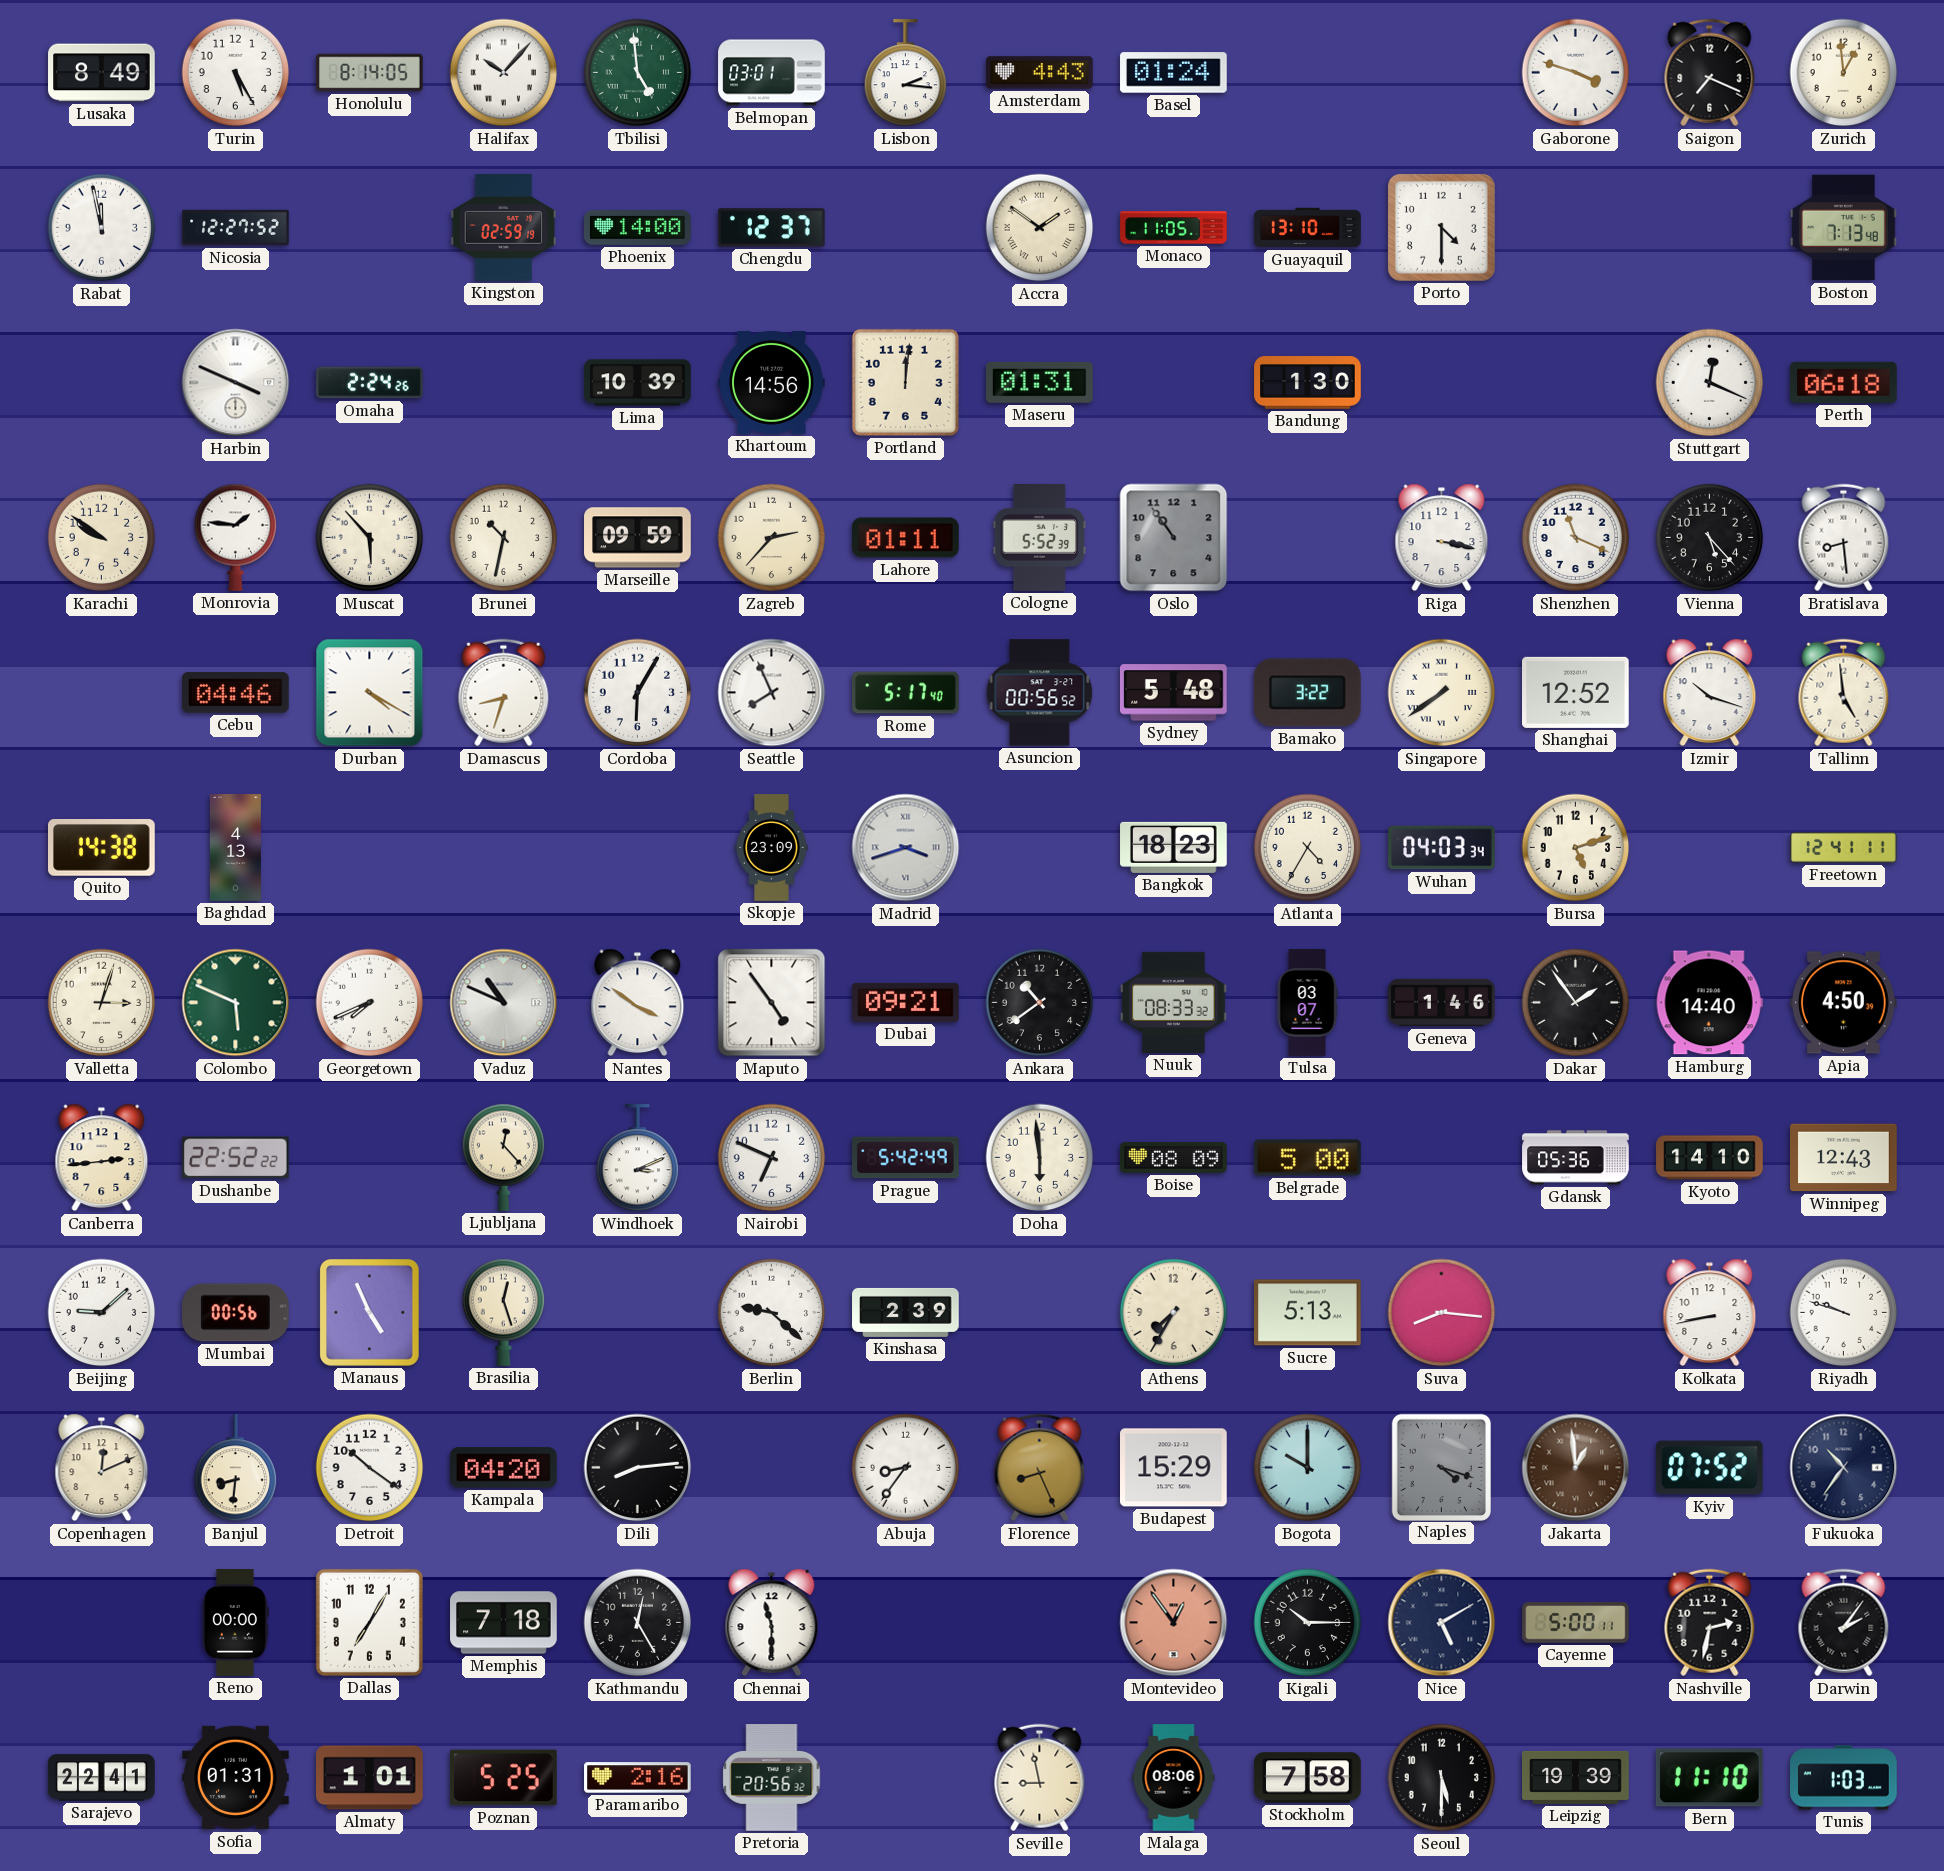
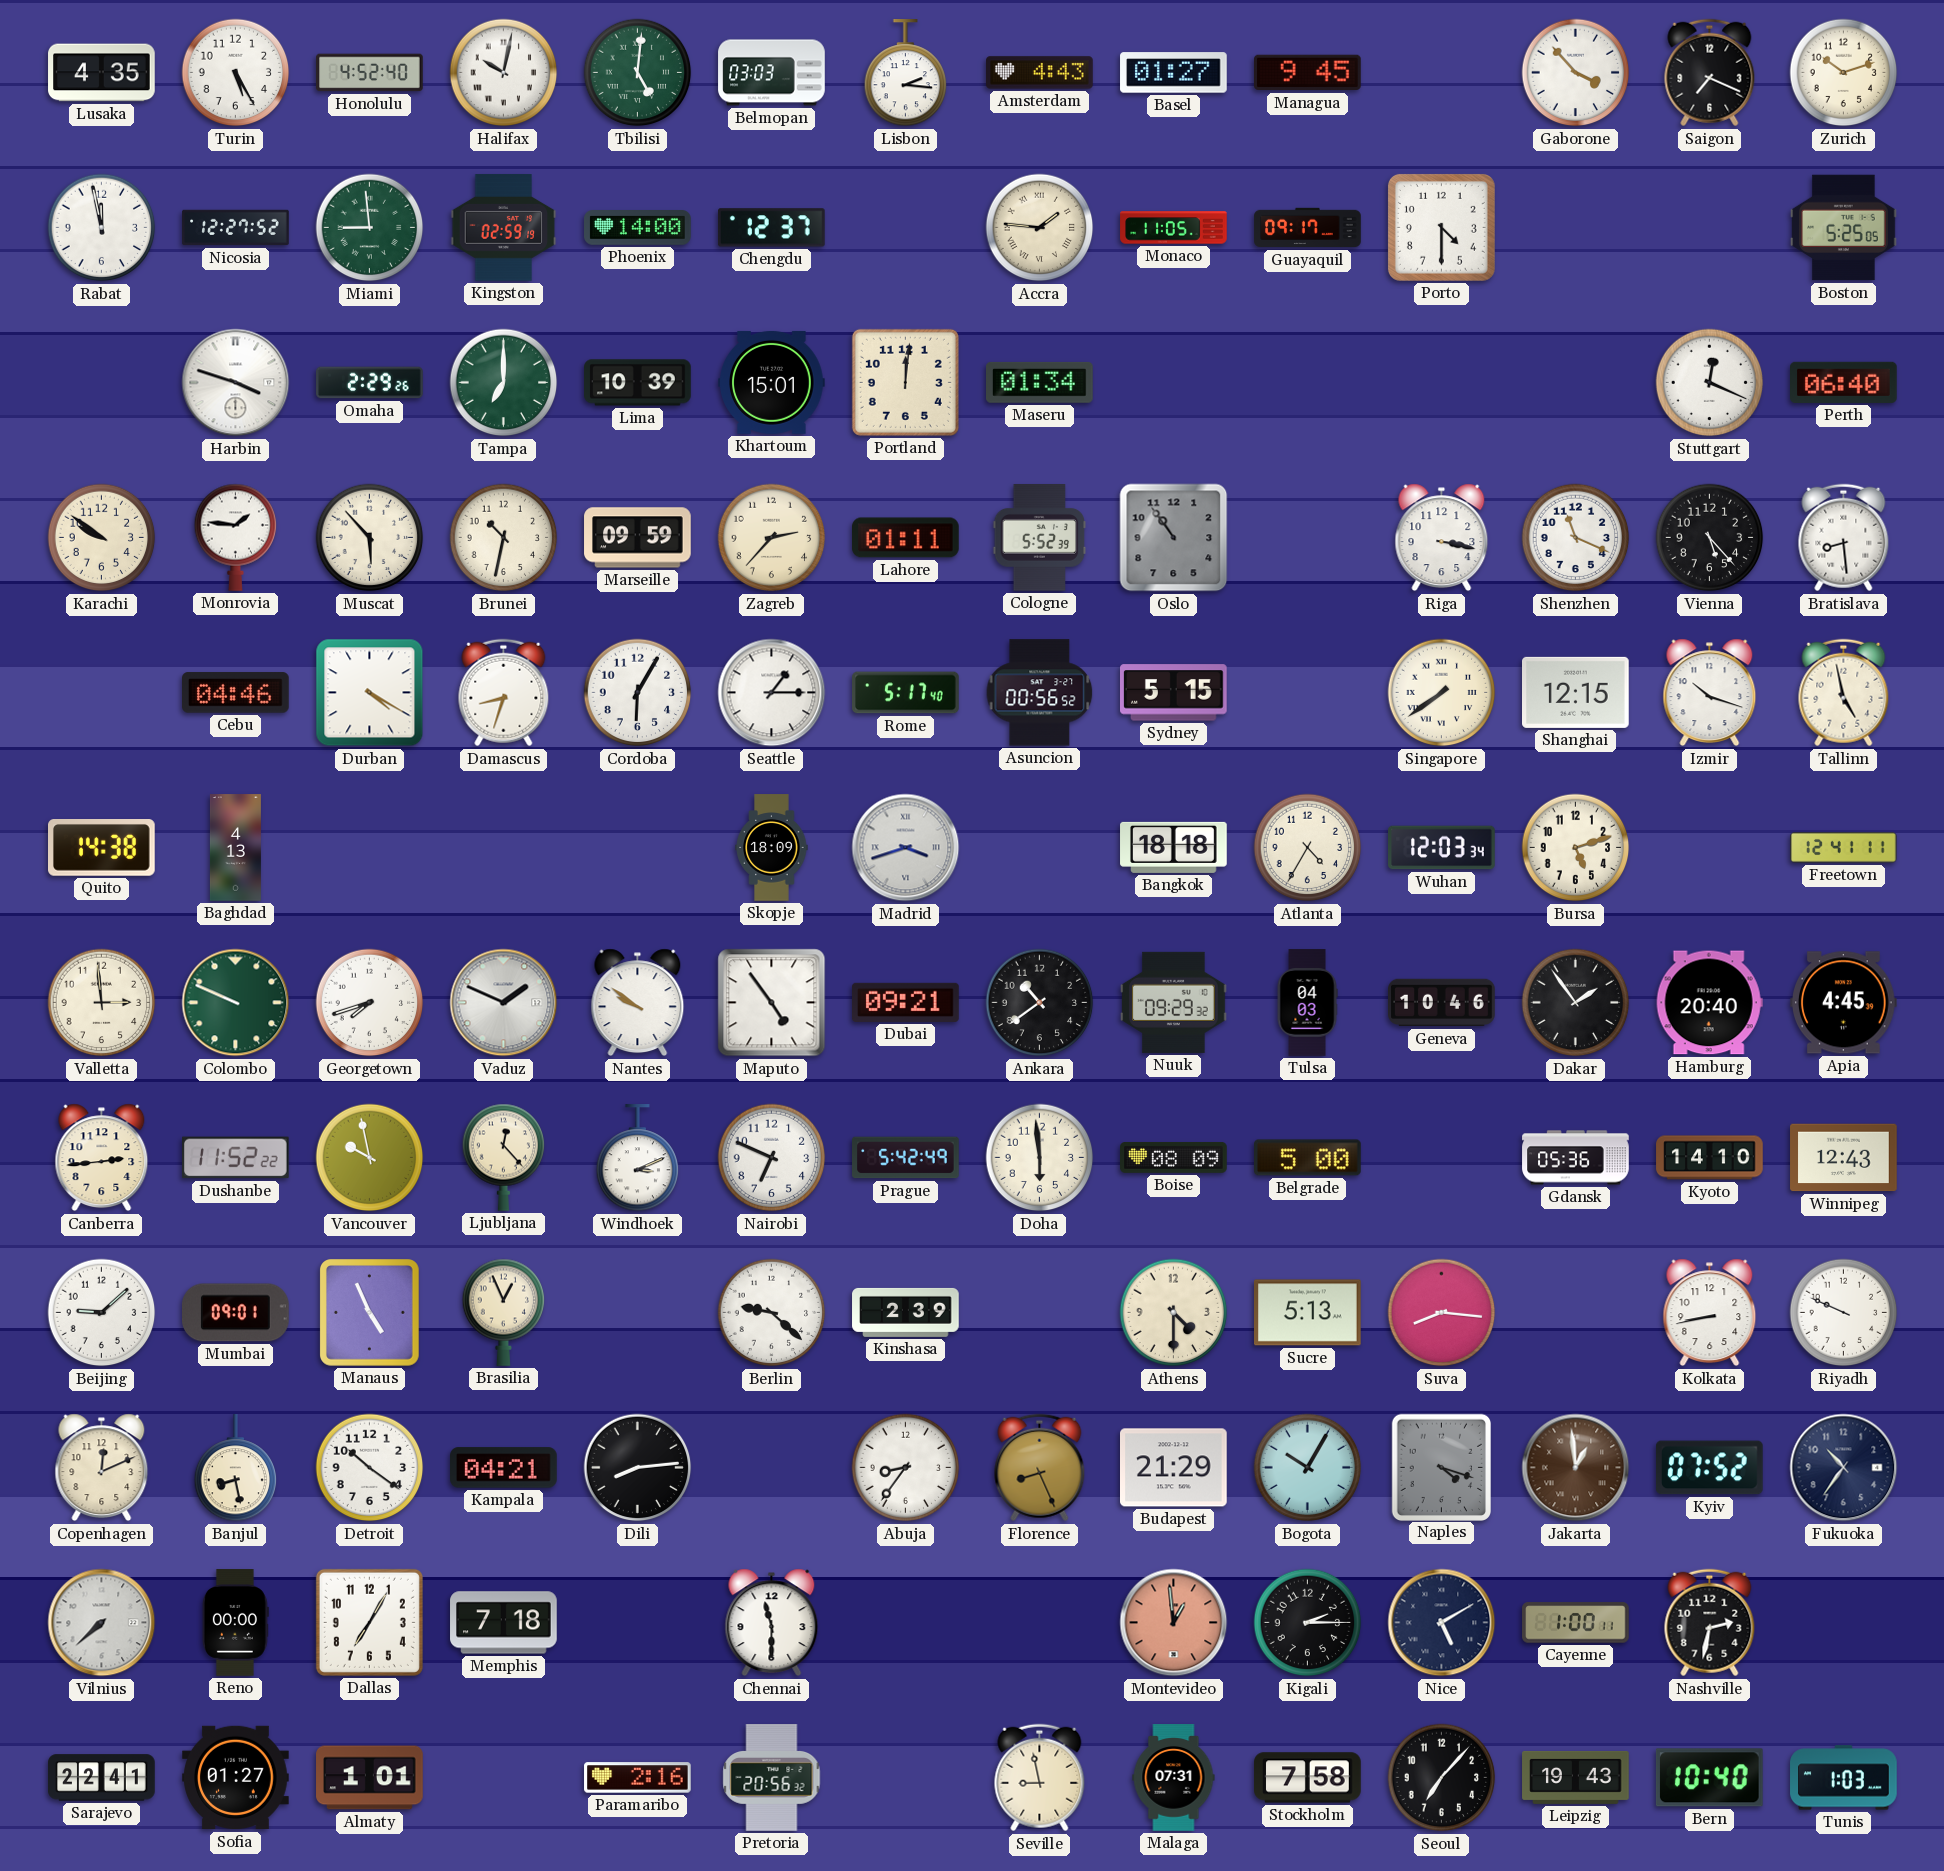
Lusaka: 8:49 -> 4:35
Honolulu: 8:14 -> 4:52
Halifax: 10:07 -> 10:02
Tbilisi: 4:59 -> 5:01
Belmopan: 03:01 -> 03:03
Basel: 01:24 -> 01:27
Managua: none -> 9:45
Gaborone: 3:48 -> 3:53
Zurich: 12:59 -> 10:12
Miami: none -> 8:59
Accra: 1:51 -> 1:46
Guayaquil: 13:10 -> 09:17
Boston: 7:13 -> 5:25
Harbin: 3:49 -> 3:48
Omaha: 2:24 -> 2:29
Tampa: none -> 7:00
Khartoum: 14:56 -> 15:01
Maseru: 01:31 -> 01:34
Bandung: 1:30 -> none
Perth: 06:18 -> 06:40
Seattle: 7:56 -> 1:15
Sydney: 5:48 -> 5:15
Bamako: 3:22 -> none
Shanghai: 12:52 -> 12:15
Tallinn: 4:59 -> 4:58
Skopje: 23:09 -> 18:09
Bangkok: 18:23 -> 18:18
Wuhan: 04:03 -> 12:03
Valletta: 3:03 -> 2:59
Colombo: 5:49 -> 9:49
Georgetown: 7:41 -> 7:42
Vaduz: 10:49 -> 1:49
Nantes: 3:51 -> 9:51
Nuuk: 08:33 -> 09:29
Tulsa: 03:07 -> 04:03
Geneva: 1:46 -> 10:46
Hamburg: 14:40 -> 20:40
Apia: 4:50 -> 4:45
Dushanbe: 22:52 -> 11:52
Vancouver: none -> 9:58
Mumbai: 00:56 -> 09:01
Brasilia: 12:27 -> 12:56
Athens: 7:35 -> 4:30
Riyadh: 9:48 -> 9:49
Banjul: 8:31 -> 8:28
Kampala: 04:20 -> 04:21
Budapest: 15:29 -> 21:29
Bogota: 10:00 -> 10:05
Vilnius: none -> 7:38
Kathmandu: 12:25 -> none
Montevideo: 12:54 -> 12:59
Kigali: 10:15 -> 2:15
Cayenne: 5:00 -> 1:00
Darwin: 2:06 -> none
Sofia: 01:31 -> 01:27
Poznan: 5:25 -> none
Malaga: 08:06 -> 07:31
Seoul: 5:30 -> 7:07
Leipzig: 19:39 -> 19:43
Bern: 11:10 -> 10:40
